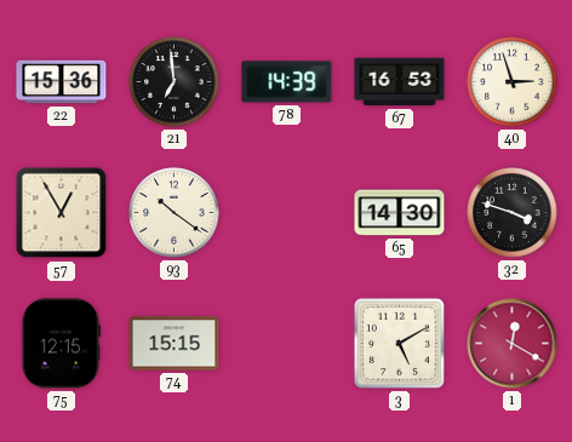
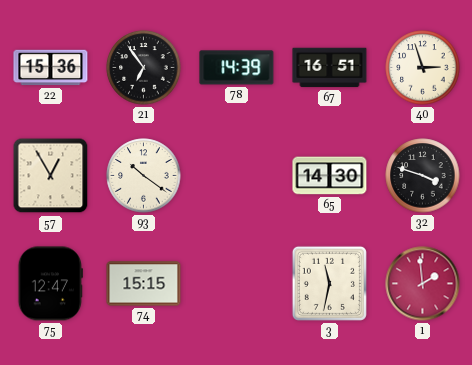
21: 6:59 -> 6:54
67: 16:53 -> 16:51
75: 12:15 -> 12:47
3: 5:10 -> 11:32
1: 12:20 -> 1:59
